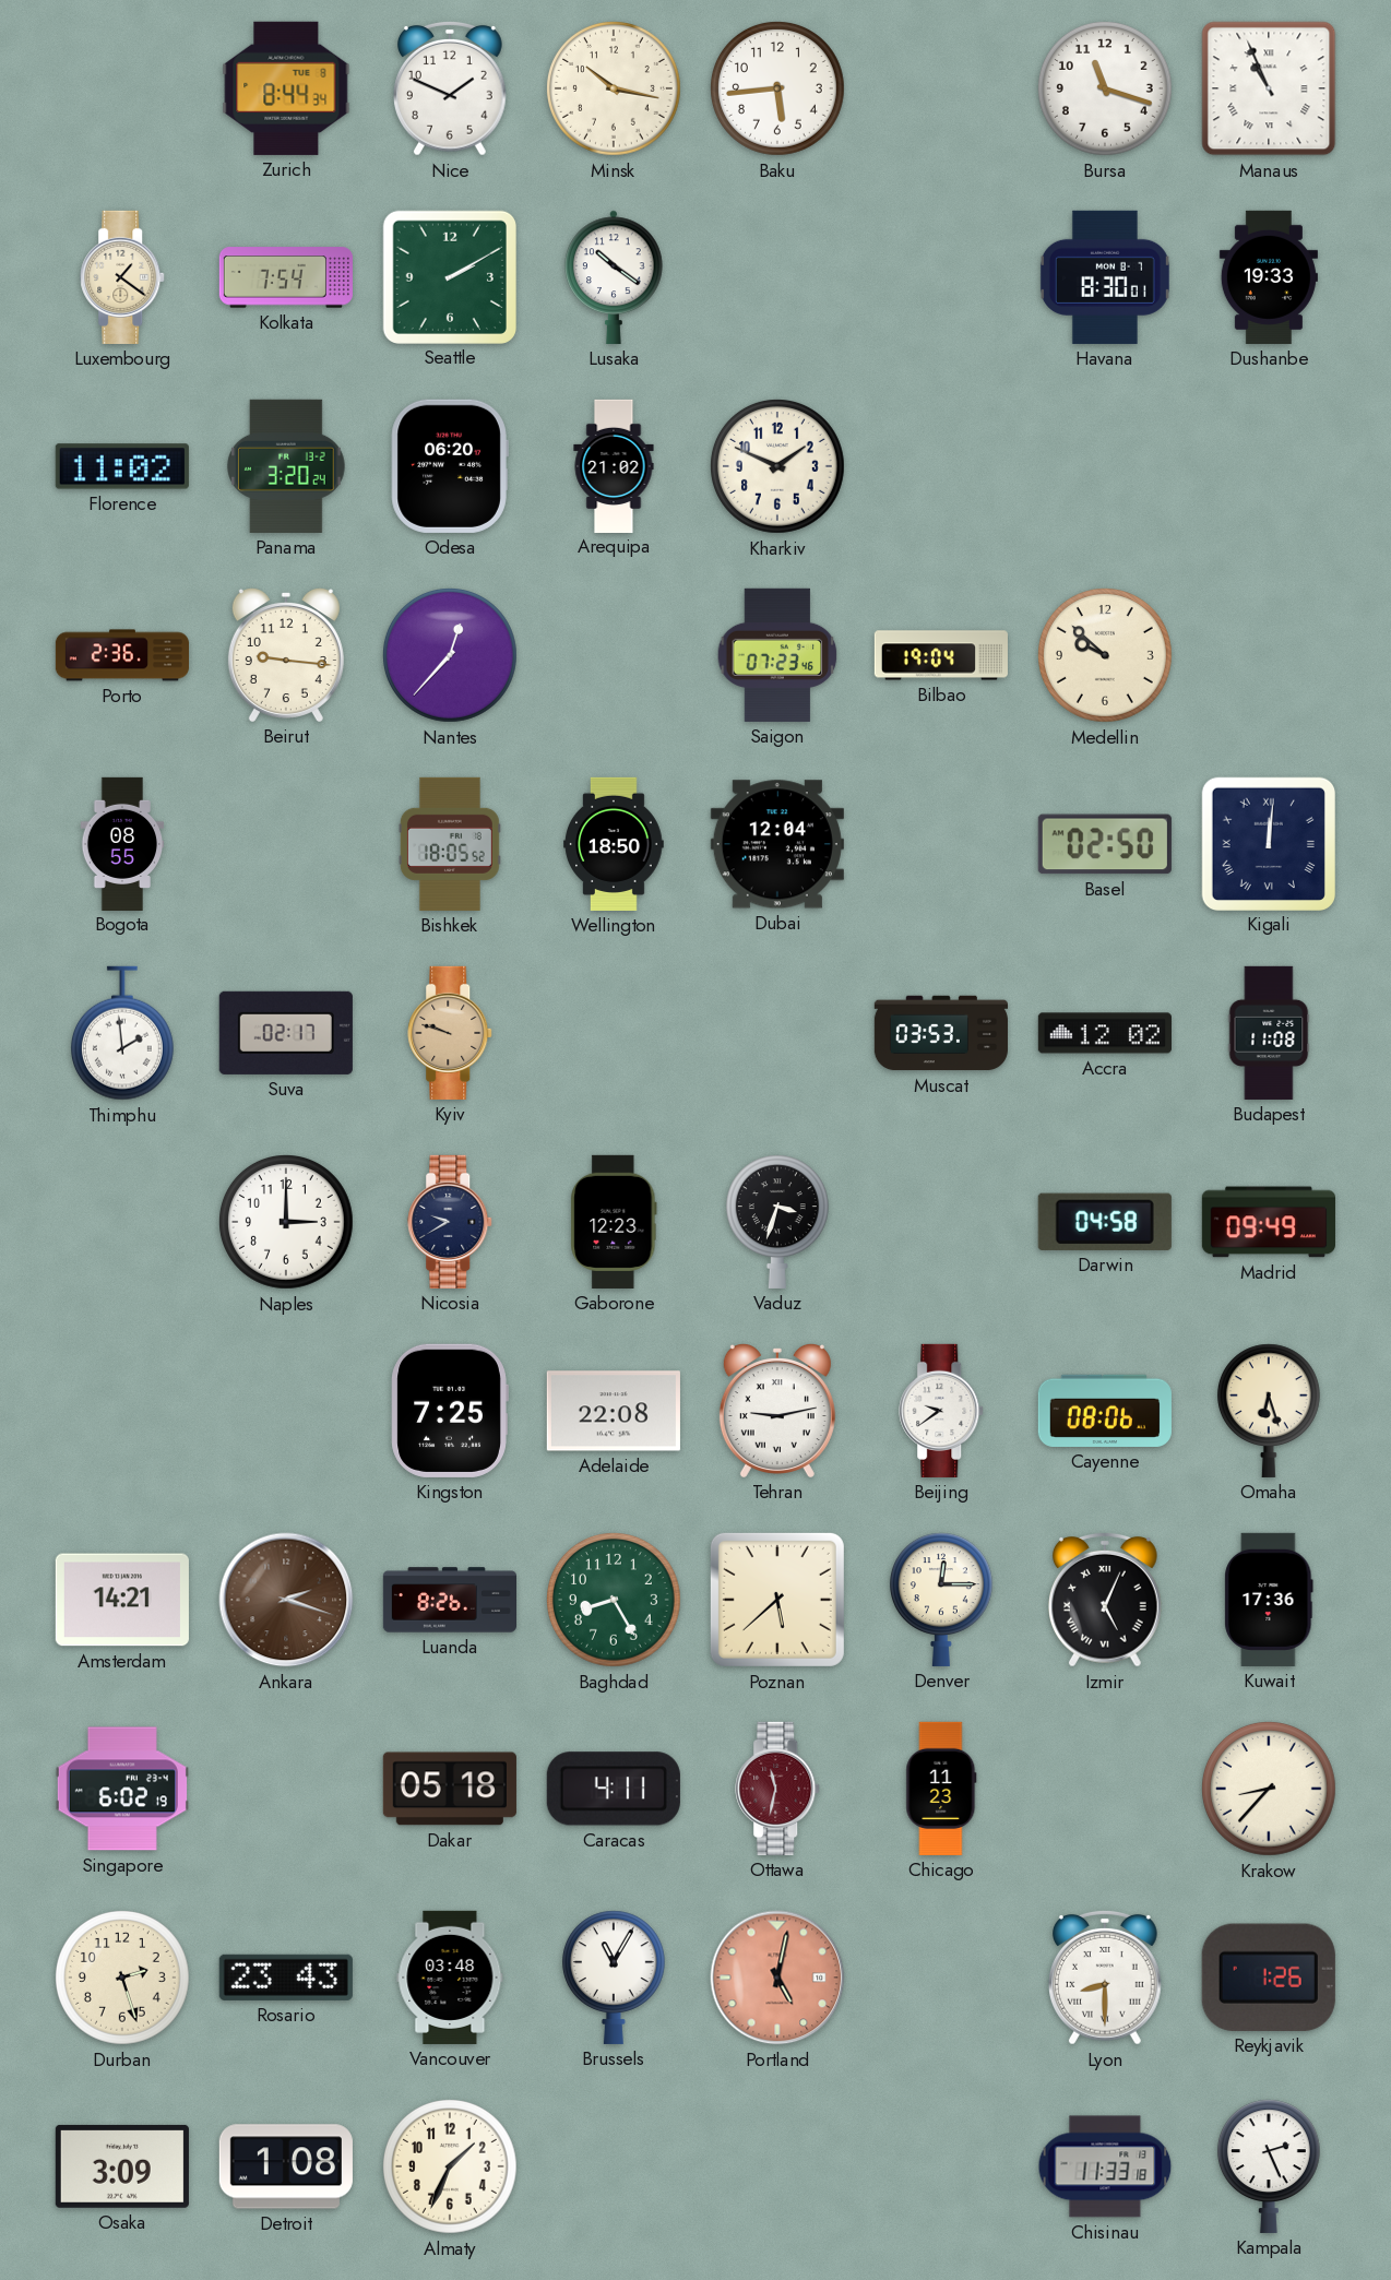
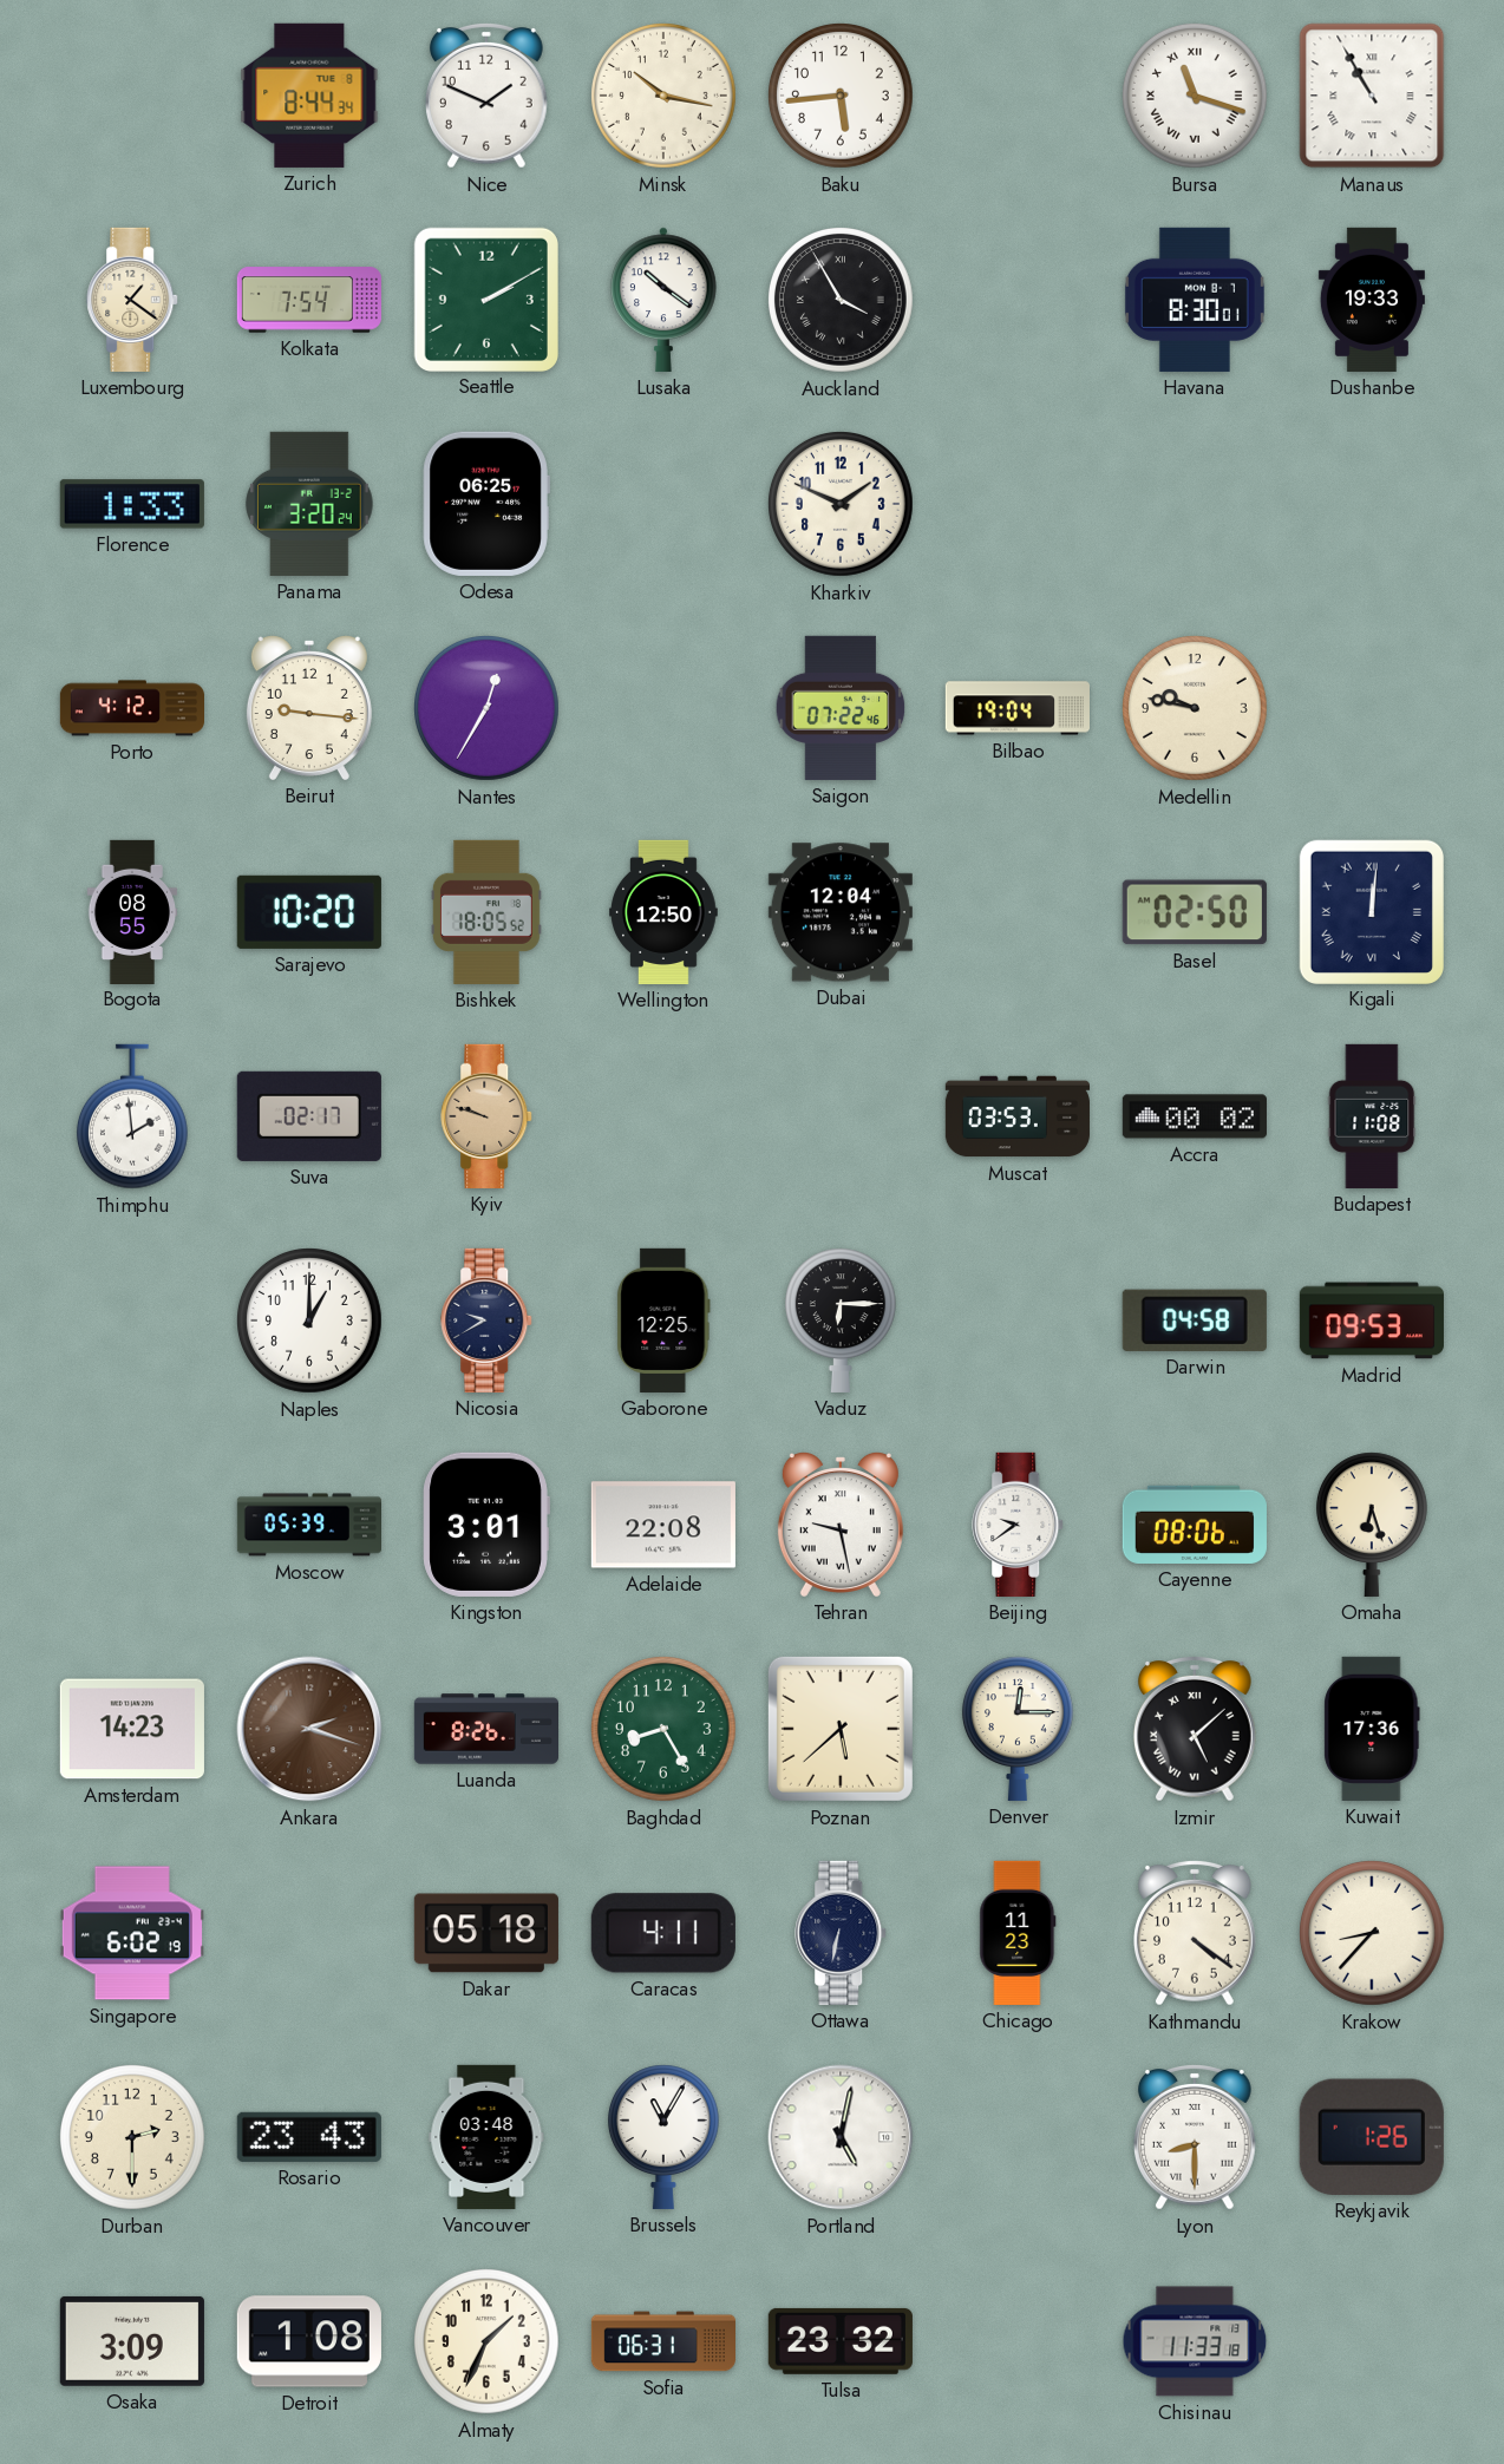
Bursa numerals: Arabic -> Roman
Manaus: 10:56 -> 10:55
Auckland: none -> 3:55
Florence: 11:02 -> 1:33
Odesa: 06:20 -> 06:25
Arequipa: 21:02 -> none
Porto: 2:36 -> 4:12
Nantes: 12:37 -> 12:35
Saigon: 07:23 -> 07:22
Medellin: 9:52 -> 9:47
Sarajevo: none -> 10:20
Wellington: 18:50 -> 12:50
Accra: 12:02 -> 00:02
Naples: 3:00 -> 1:00
Gaborone: 12:23 -> 12:25
Vaduz: 3:33 -> 6:15
Madrid: 09:49 -> 09:53
Moscow: none -> 05:39
Kingston: 7:25 -> 3:01
Tehran: 9:13 -> 9:28
Amsterdam: 14:21 -> 14:23
Izmir: 5:04 -> 5:08
Ottawa: 11:32 -> 6:32
Ottawa dial: burgundy -> navy
Kathmandu: none -> 4:21
Durban: 2:27 -> 2:30
Portland dial: salmon -> white
Sofia: none -> 06:31
Tulsa: none -> 23:32
Kampala: 2:26 -> none
